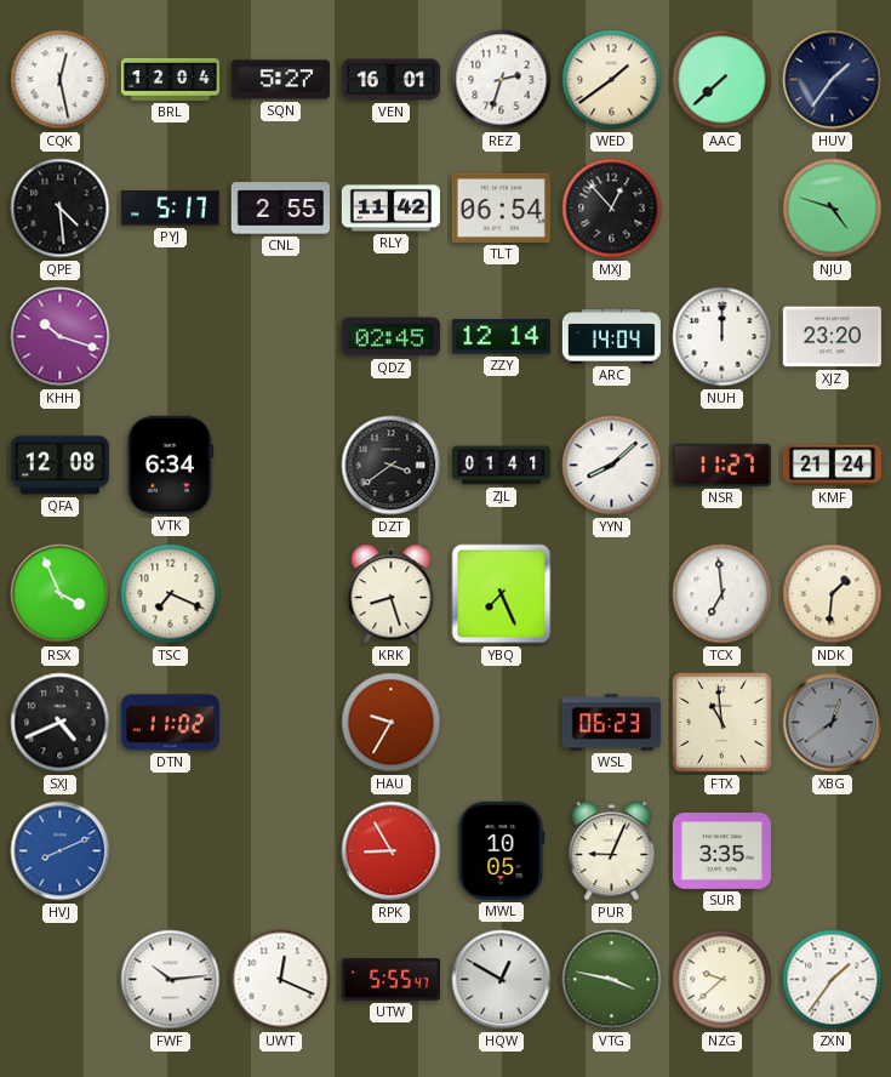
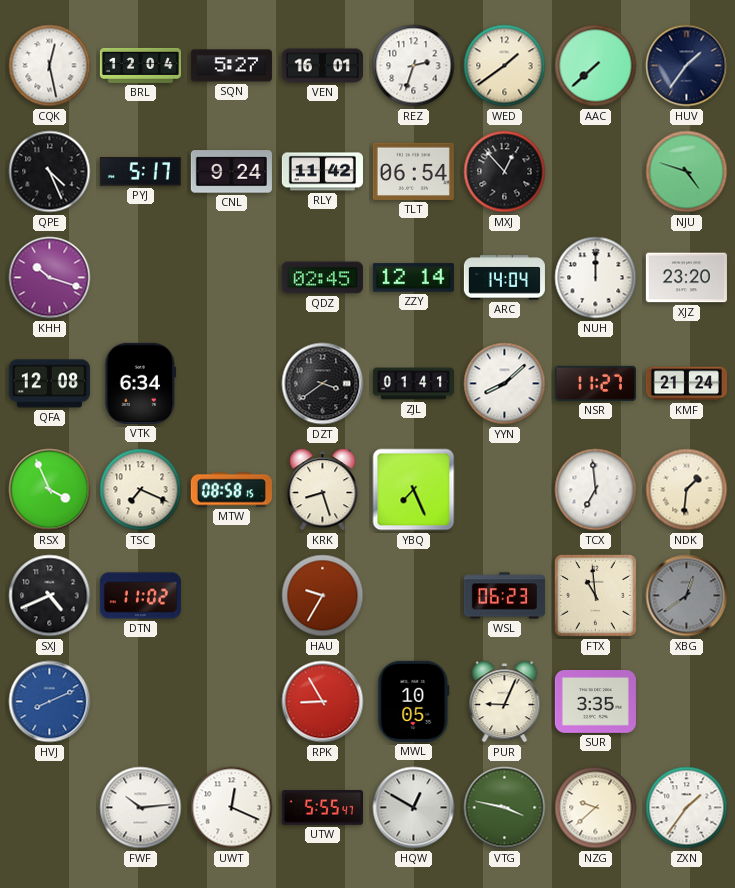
QPE: 4:29 -> 4:26
CNL: 2:55 -> 9:24
MTW: none -> 08:58
